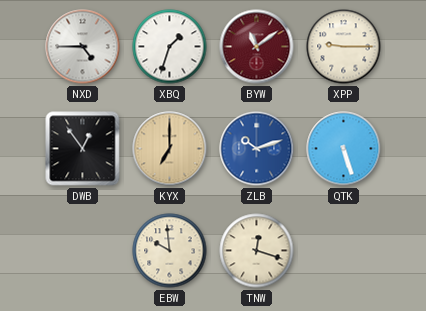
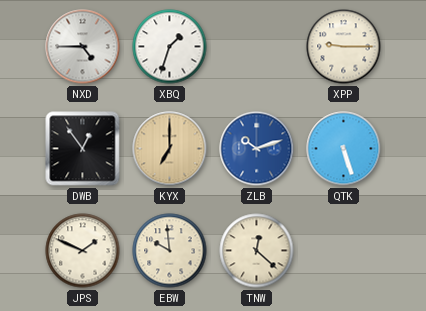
BYW: 11:09 -> none
JPS: none -> 1:49
TNW: 12:18 -> 12:22
